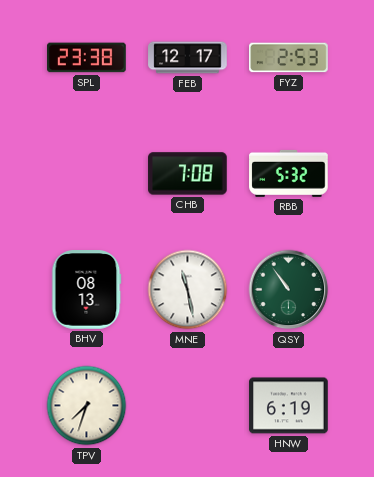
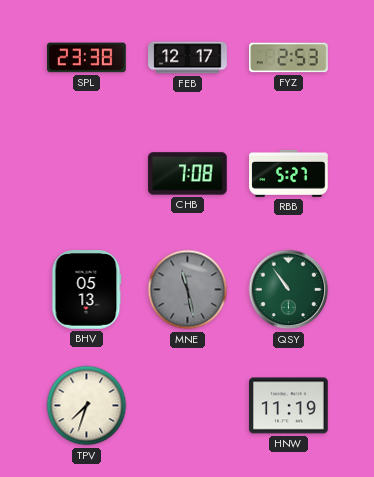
RBB: 5:32 -> 5:27
BHV: 08:13 -> 05:13
MNE dial: white -> grey
HNW: 6:19 -> 11:19
